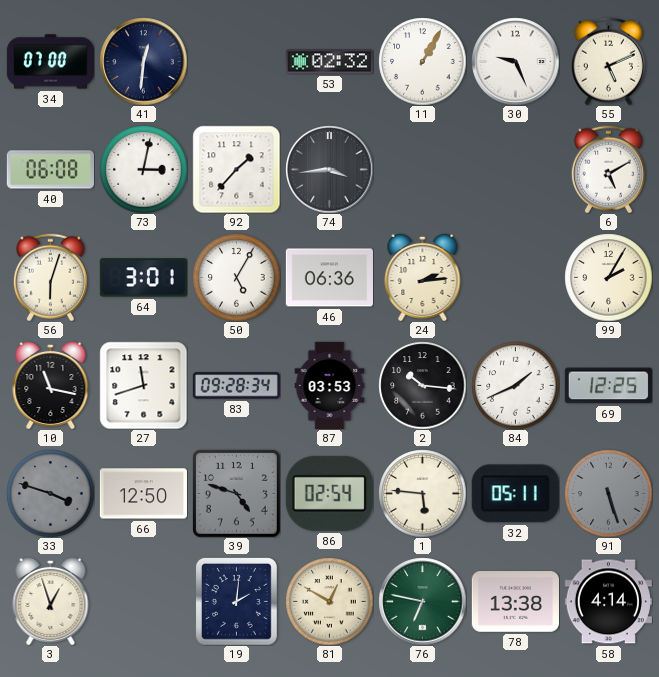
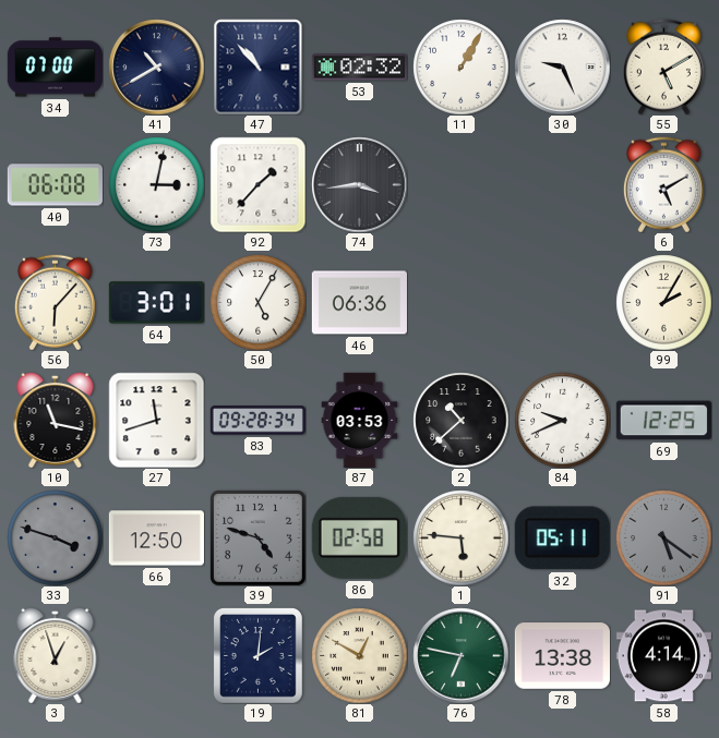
41: 12:31 -> 10:40
47: none -> 10:53
55: 5:11 -> 5:10
56: 6:03 -> 6:07
24: 2:14 -> none
2: 10:16 -> 10:38
84: 1:41 -> 9:41
86: 02:54 -> 02:58
91: 5:27 -> 5:21
